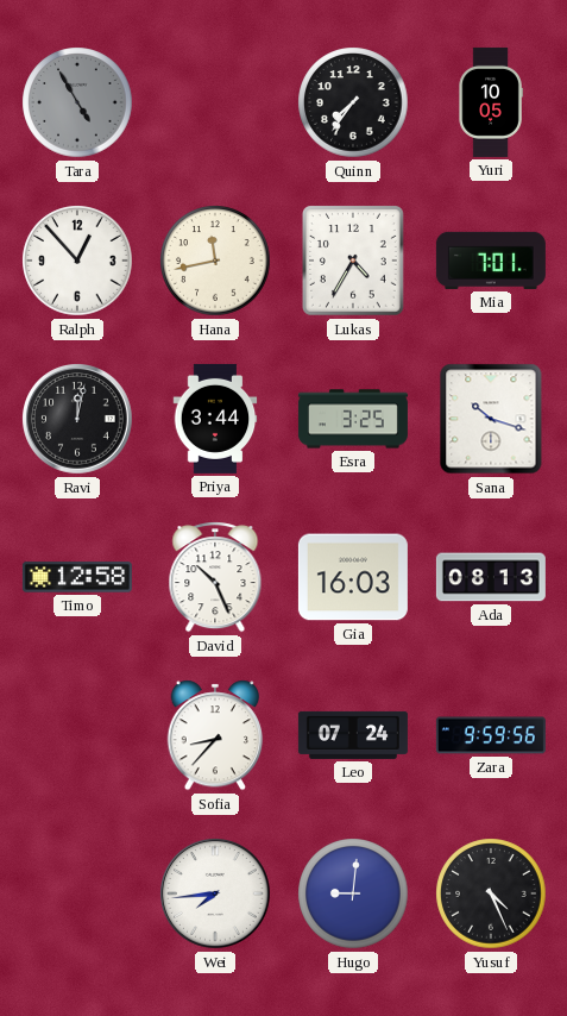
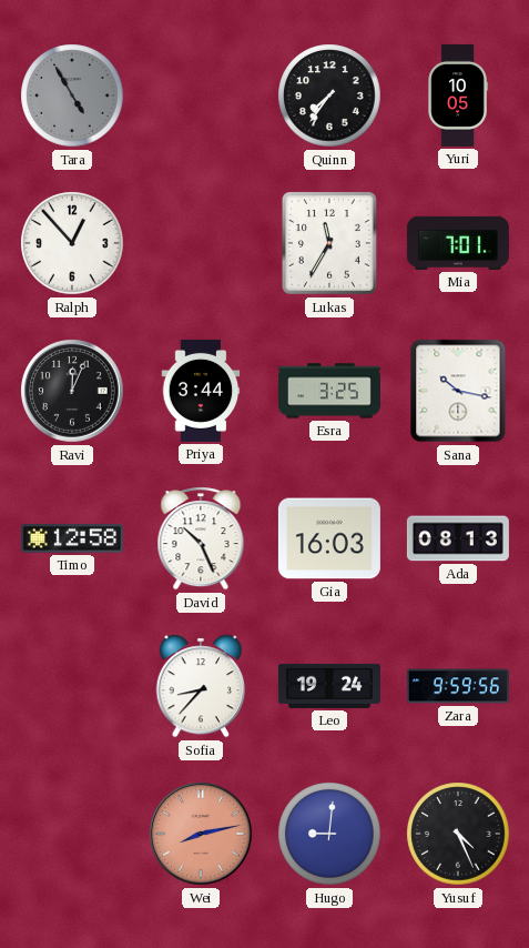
Hana: 11:43 -> none
Lukas: 4:35 -> 11:35
Ravi: 12:02 -> 12:04
Sana: 10:18 -> 10:17
Leo: 07:24 -> 19:24
Wei: 7:44 -> 8:13
Wei dial: white -> salmon
